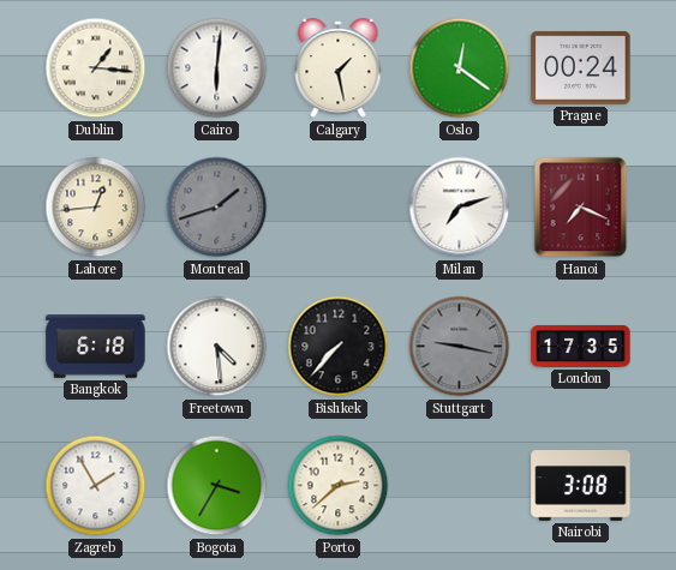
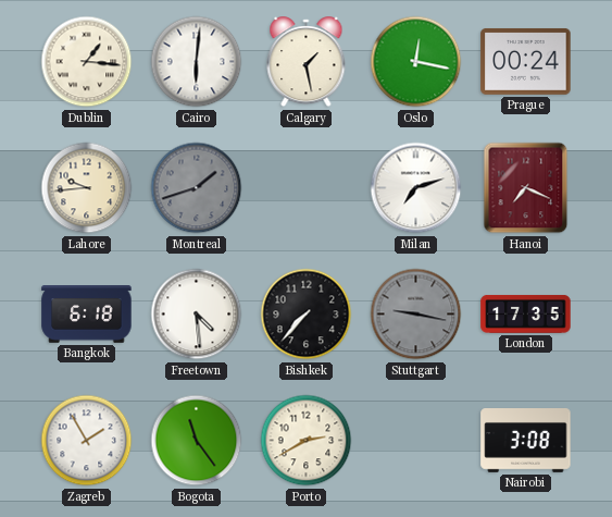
Oslo: 12:21 -> 12:17
Lahore: 12:44 -> 9:44
Bogota: 3:35 -> 11:24
Porto: 2:38 -> 2:40
